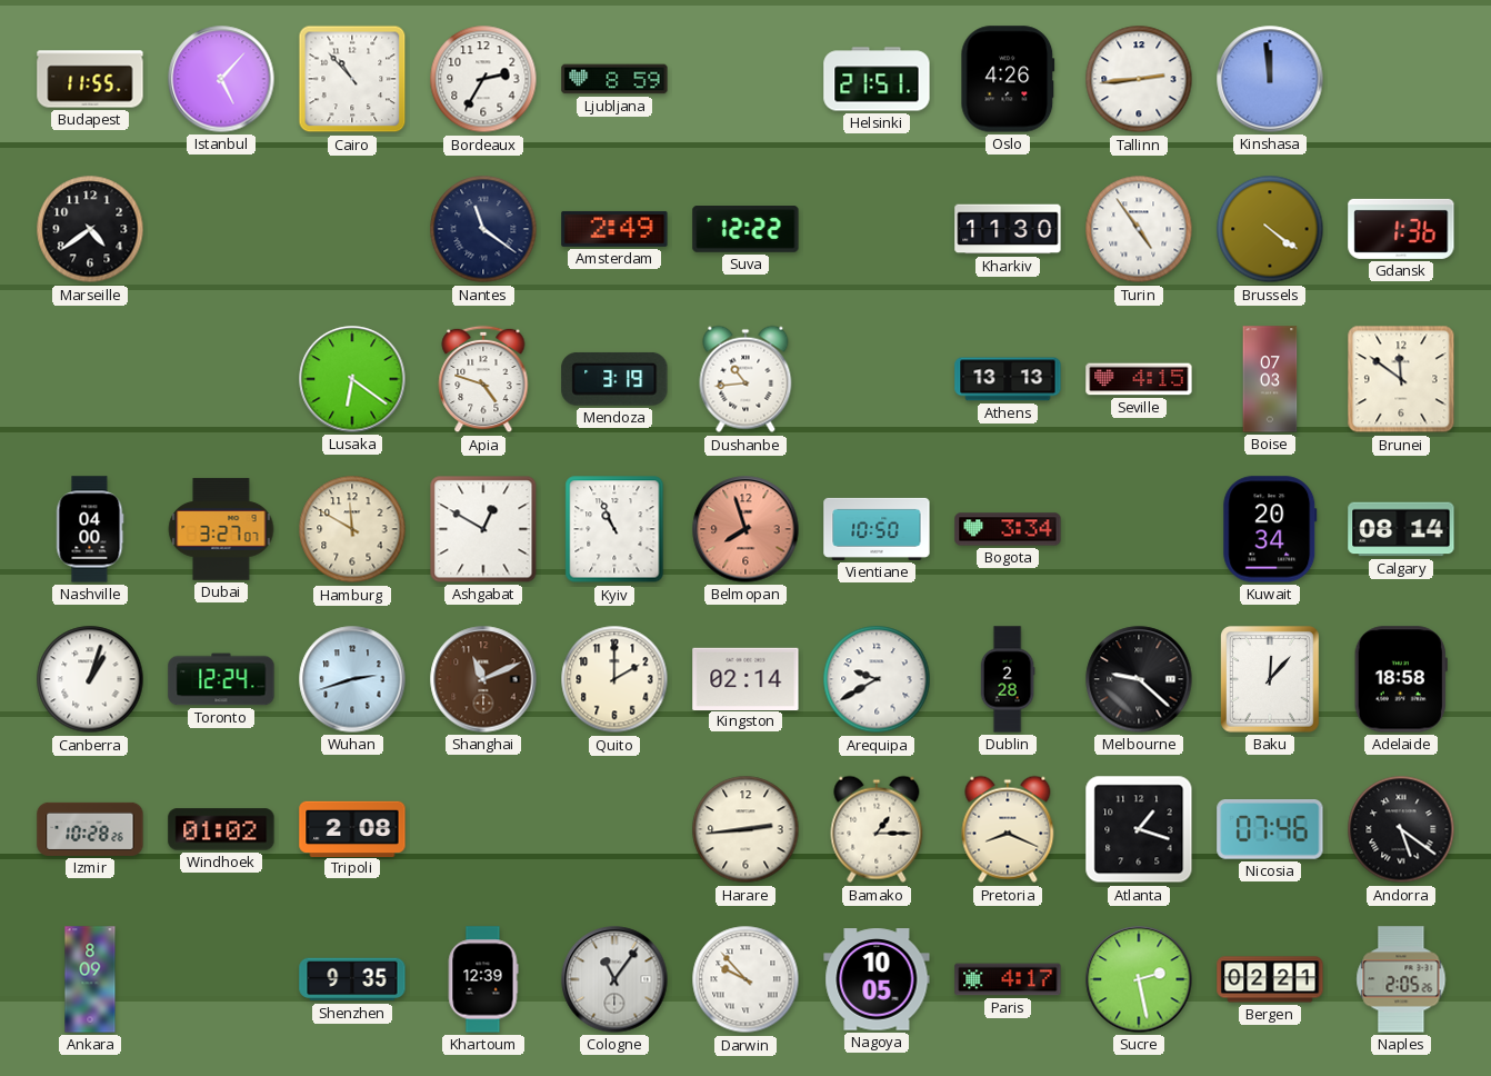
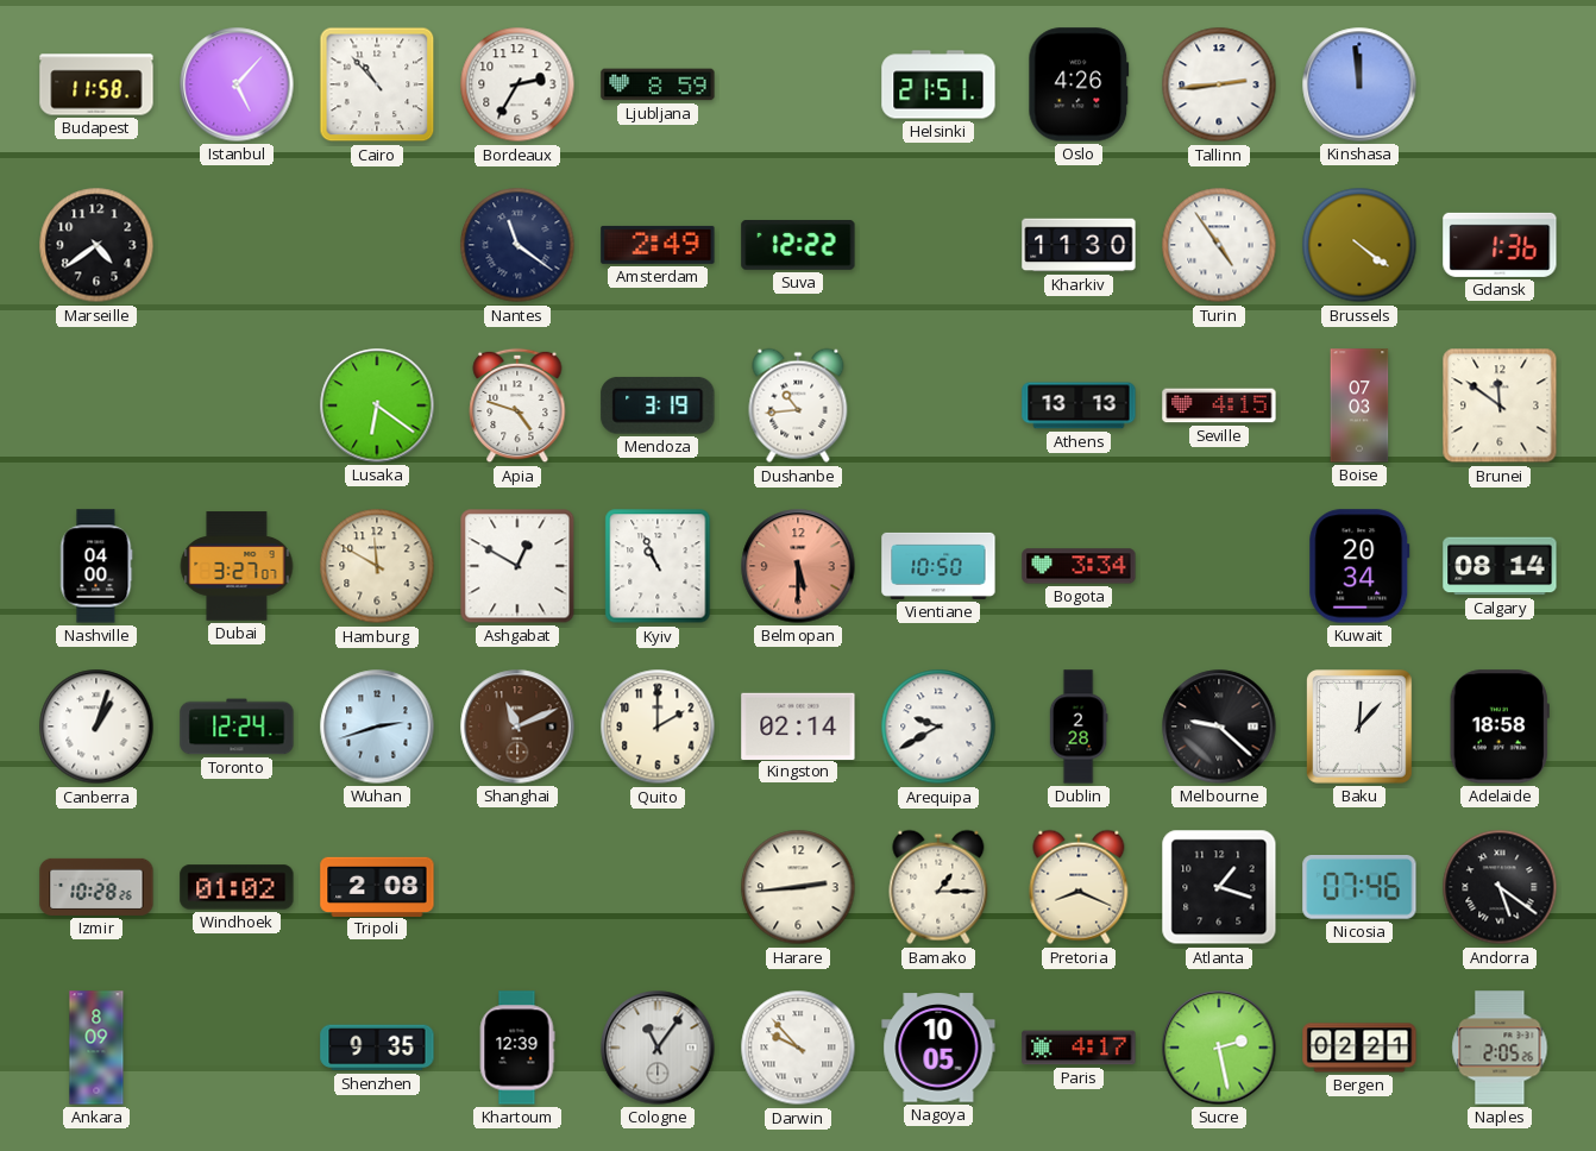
Budapest: 11:55 -> 11:58
Belmopan: 7:57 -> 5:30
